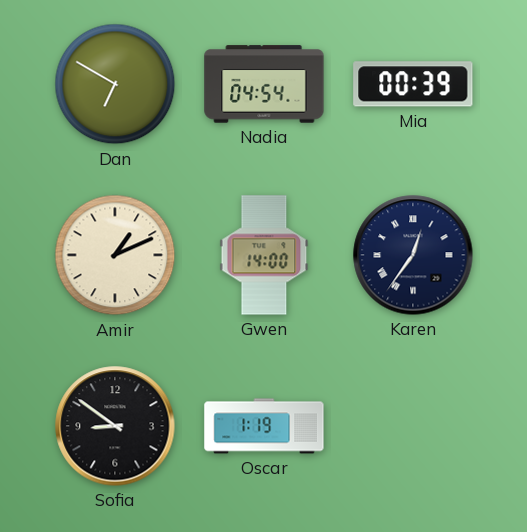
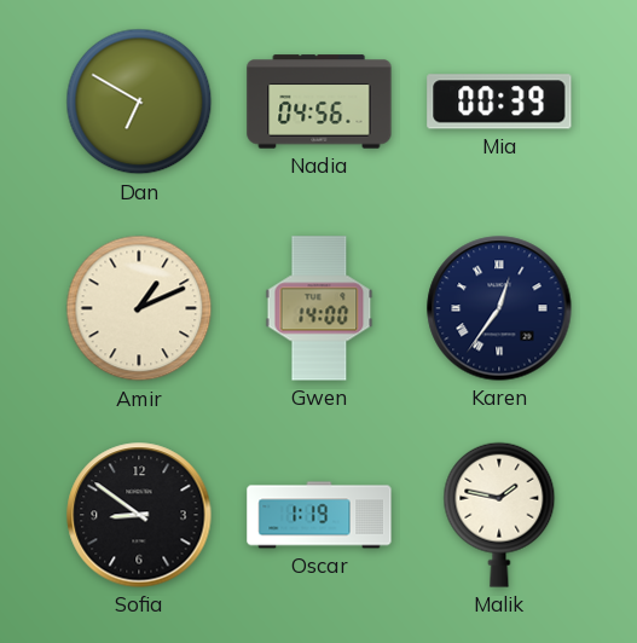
Nadia: 04:54 -> 04:56
Malik: none -> 1:47
